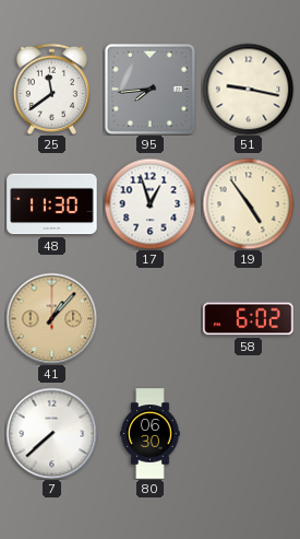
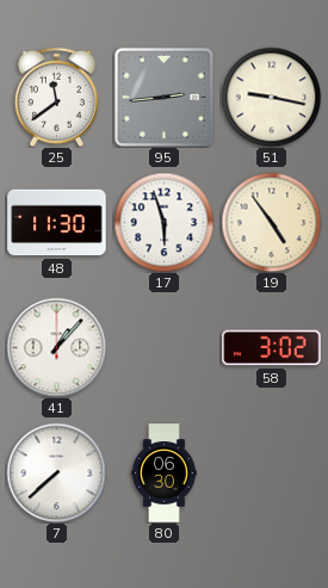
95: 7:44 -> 2:44
17: 12:57 -> 5:57
41 dial: champagne -> white
58: 6:02 -> 3:02
